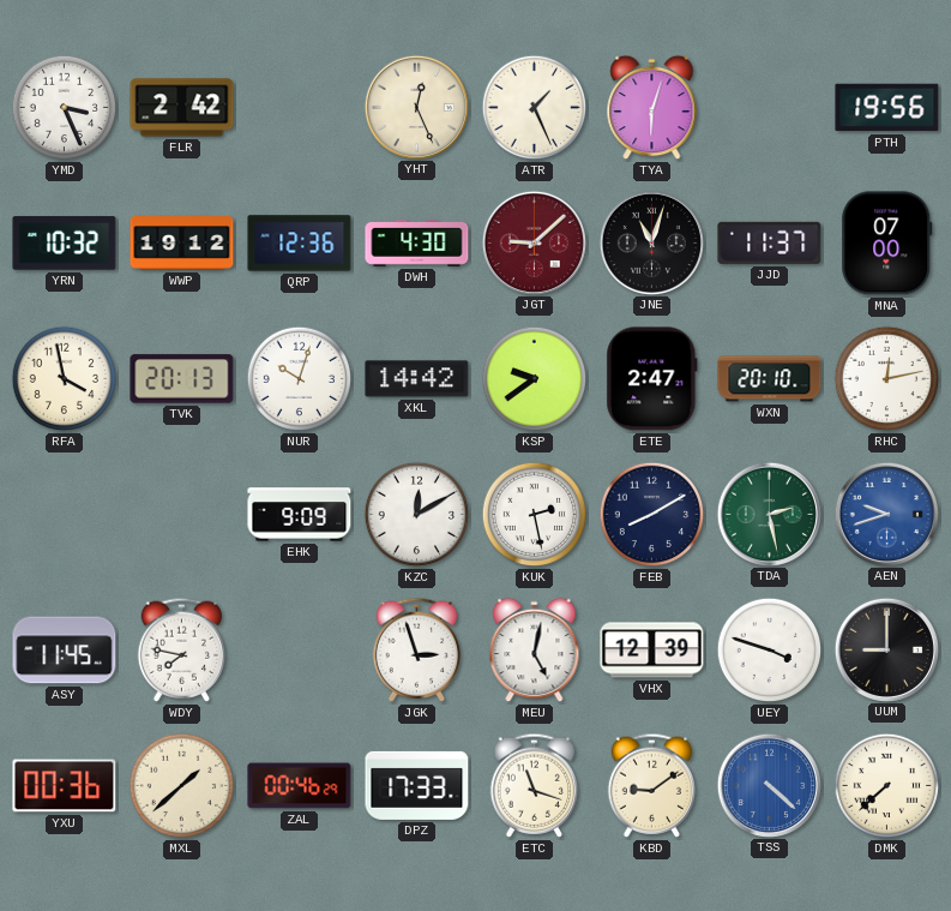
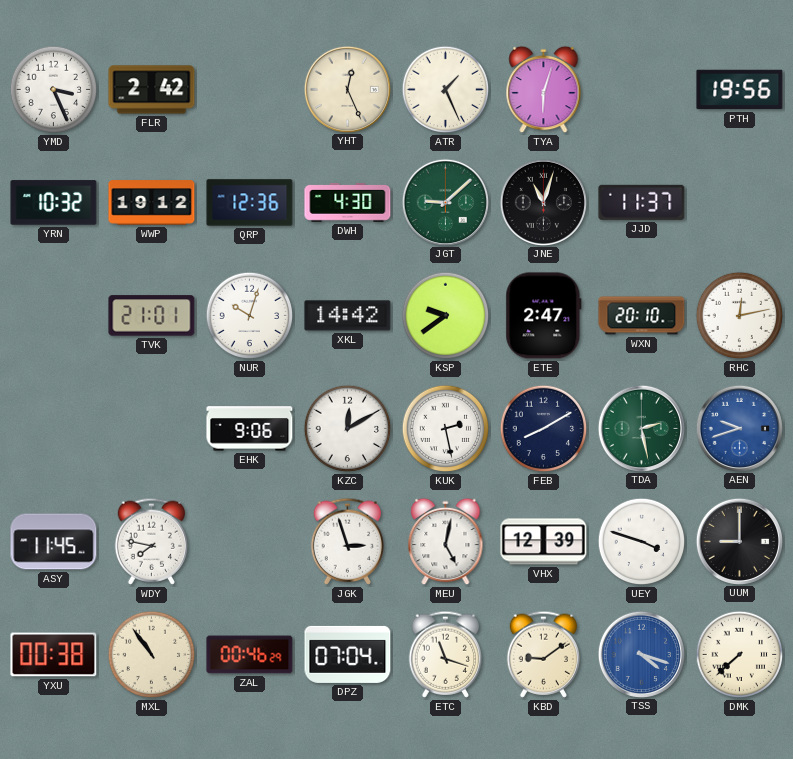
JGT dial: burgundy -> green
MNA: 07:00 -> none
RFA: 3:58 -> none
TVK: 20:13 -> 21:01
EHK: 9:09 -> 9:06
YXU: 00:36 -> 00:38
MXL: 1:38 -> 10:54
DPZ: 17:33 -> 07:04
TSS: 4:22 -> 4:18
